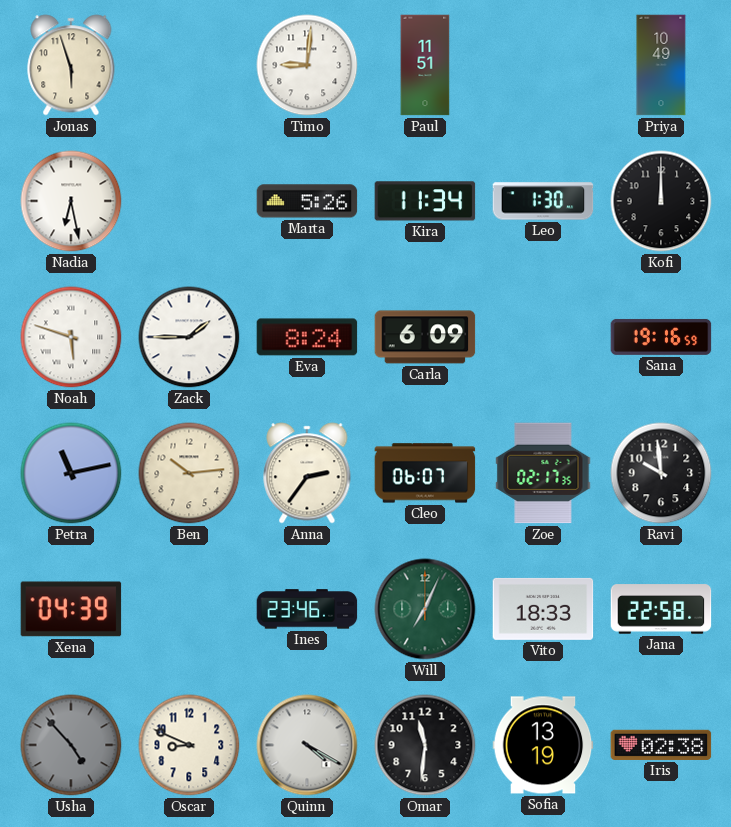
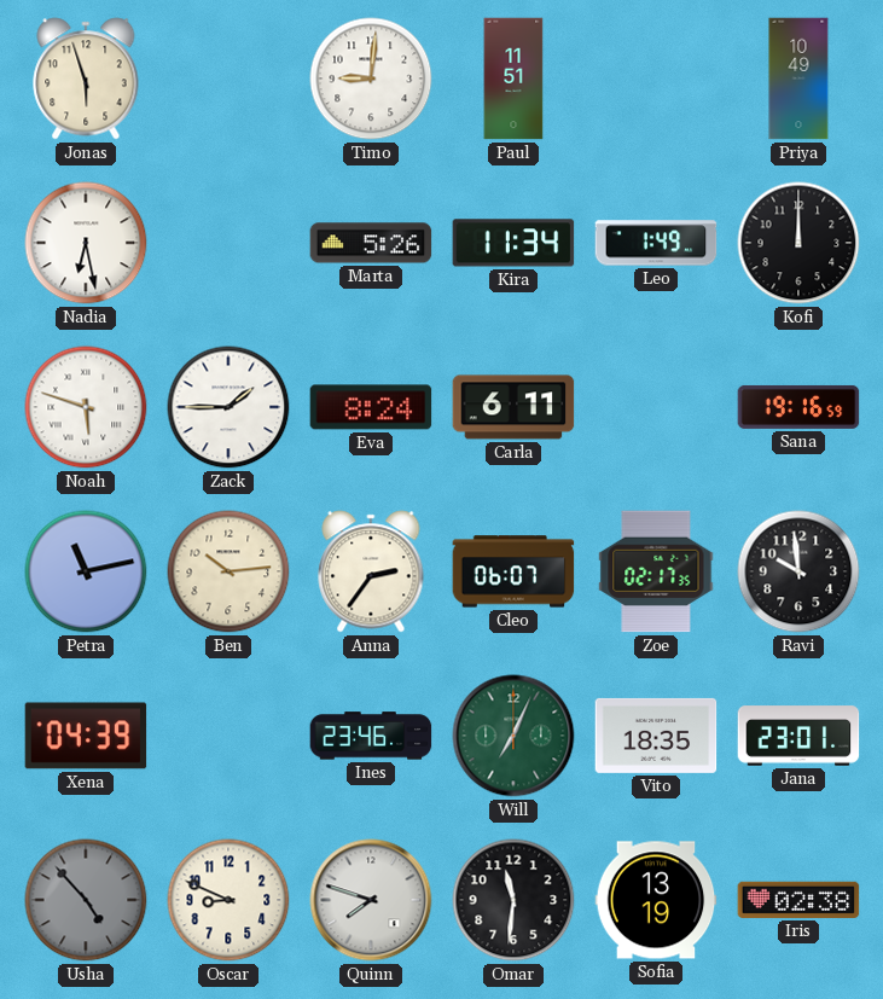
Leo: 1:30 -> 1:49
Carla: 6:09 -> 6:11
Vito: 18:33 -> 18:35
Jana: 22:58 -> 23:01
Quinn: 4:20 -> 7:48
